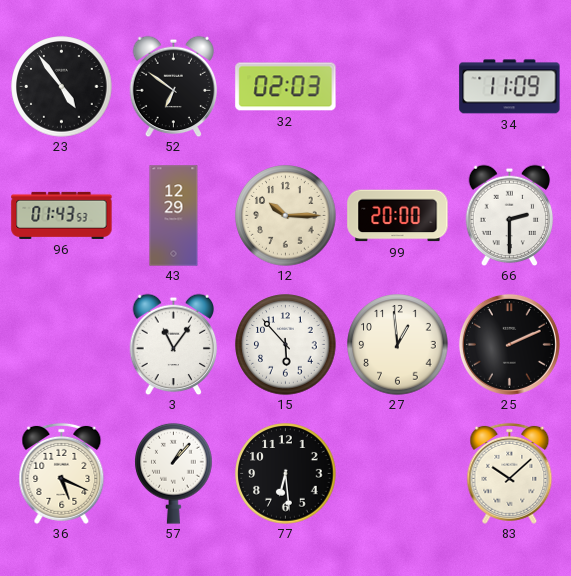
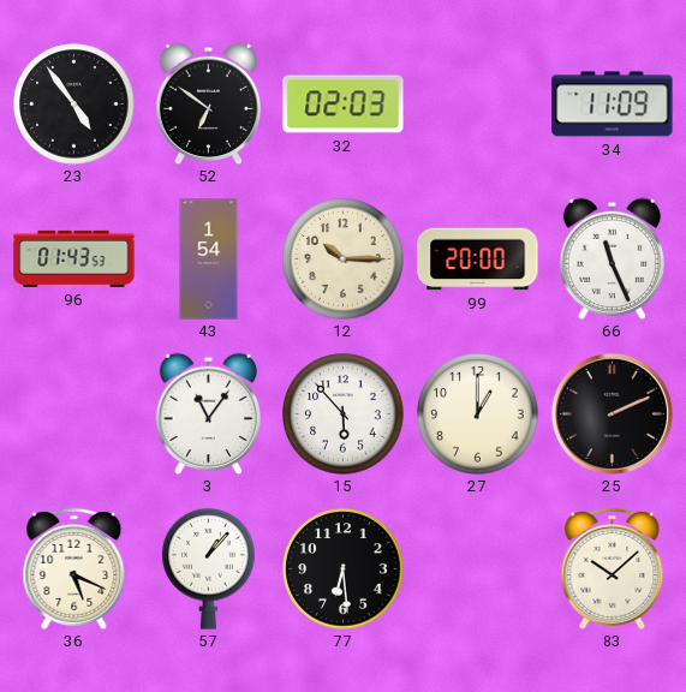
43: 12:29 -> 1:54
66: 2:30 -> 11:26
27: 12:59 -> 1:00
